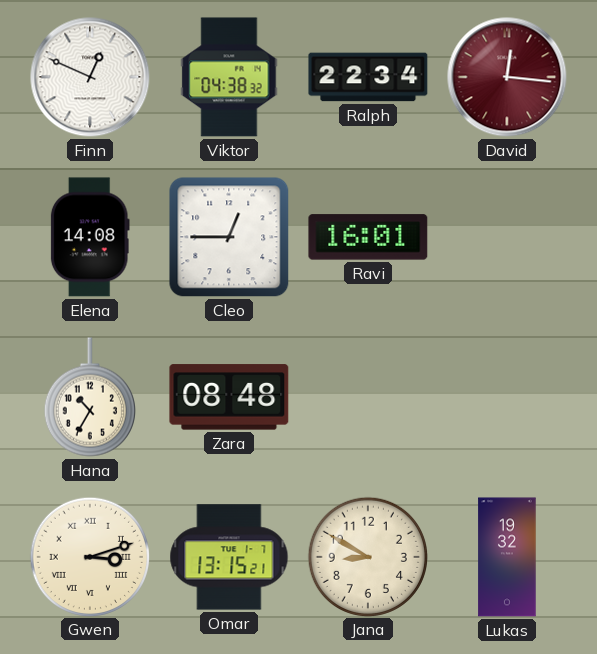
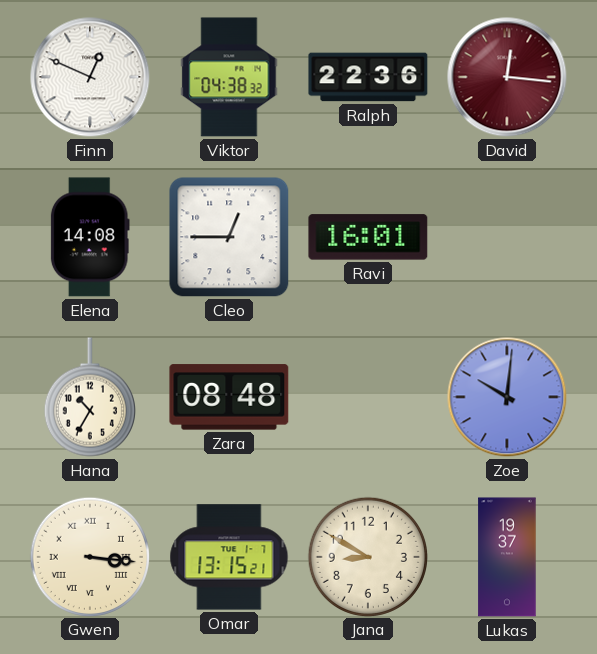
Ralph: 22:34 -> 22:36
Zoe: none -> 10:01
Gwen: 3:12 -> 3:16
Lukas: 19:32 -> 19:37
